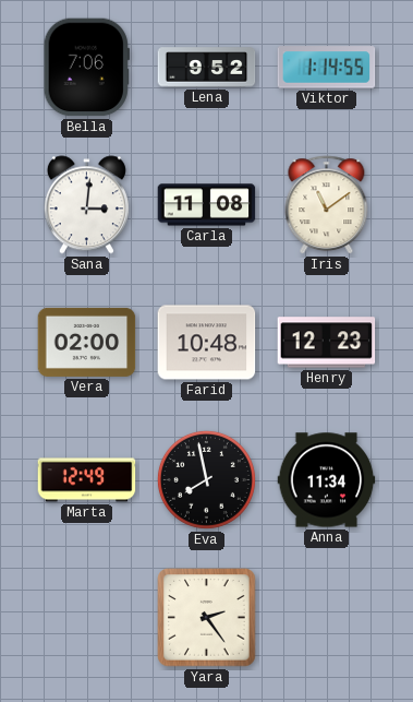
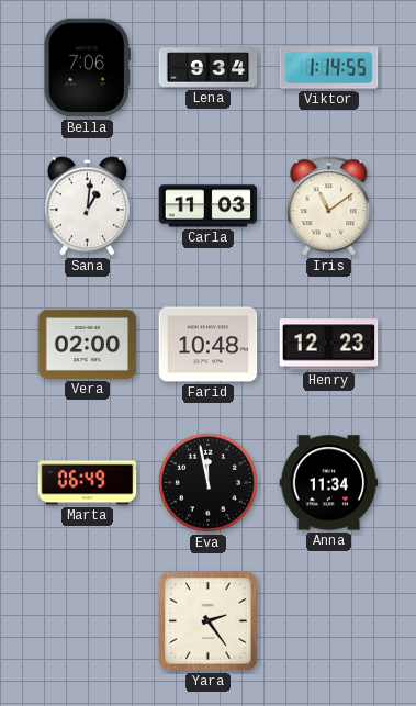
Lena: 9:52 -> 9:34
Sana: 3:01 -> 1:01
Carla: 11:08 -> 11:03
Marta: 12:49 -> 06:49
Eva: 7:58 -> 11:58
